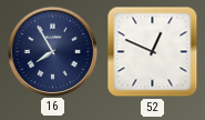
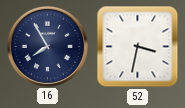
52: 12:49 -> 3:32
